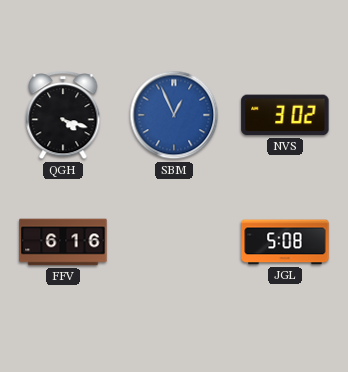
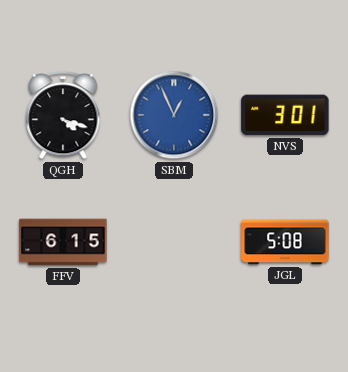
NVS: 3:02 -> 3:01
FFV: 6:16 -> 6:15
